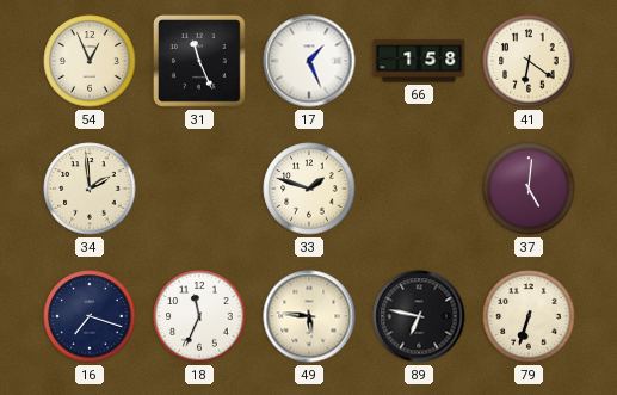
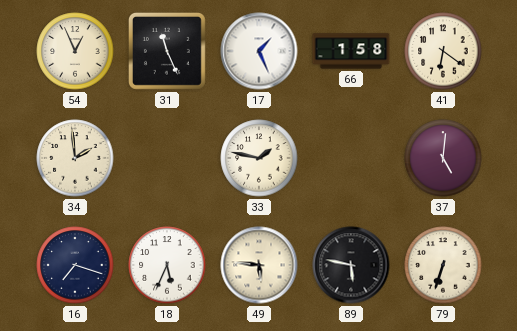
33: 1:48 -> 1:47
18: 11:34 -> 5:34
89: 6:47 -> 5:47
